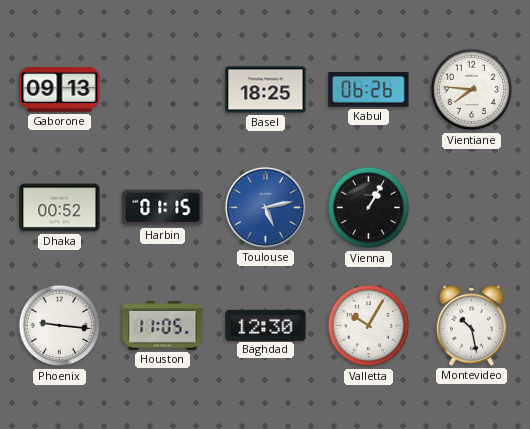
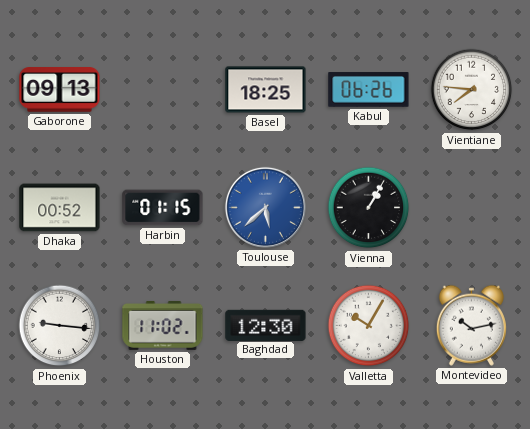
Toulouse: 5:13 -> 5:38
Houston: 11:05 -> 11:02
Montevideo: 10:28 -> 10:13
